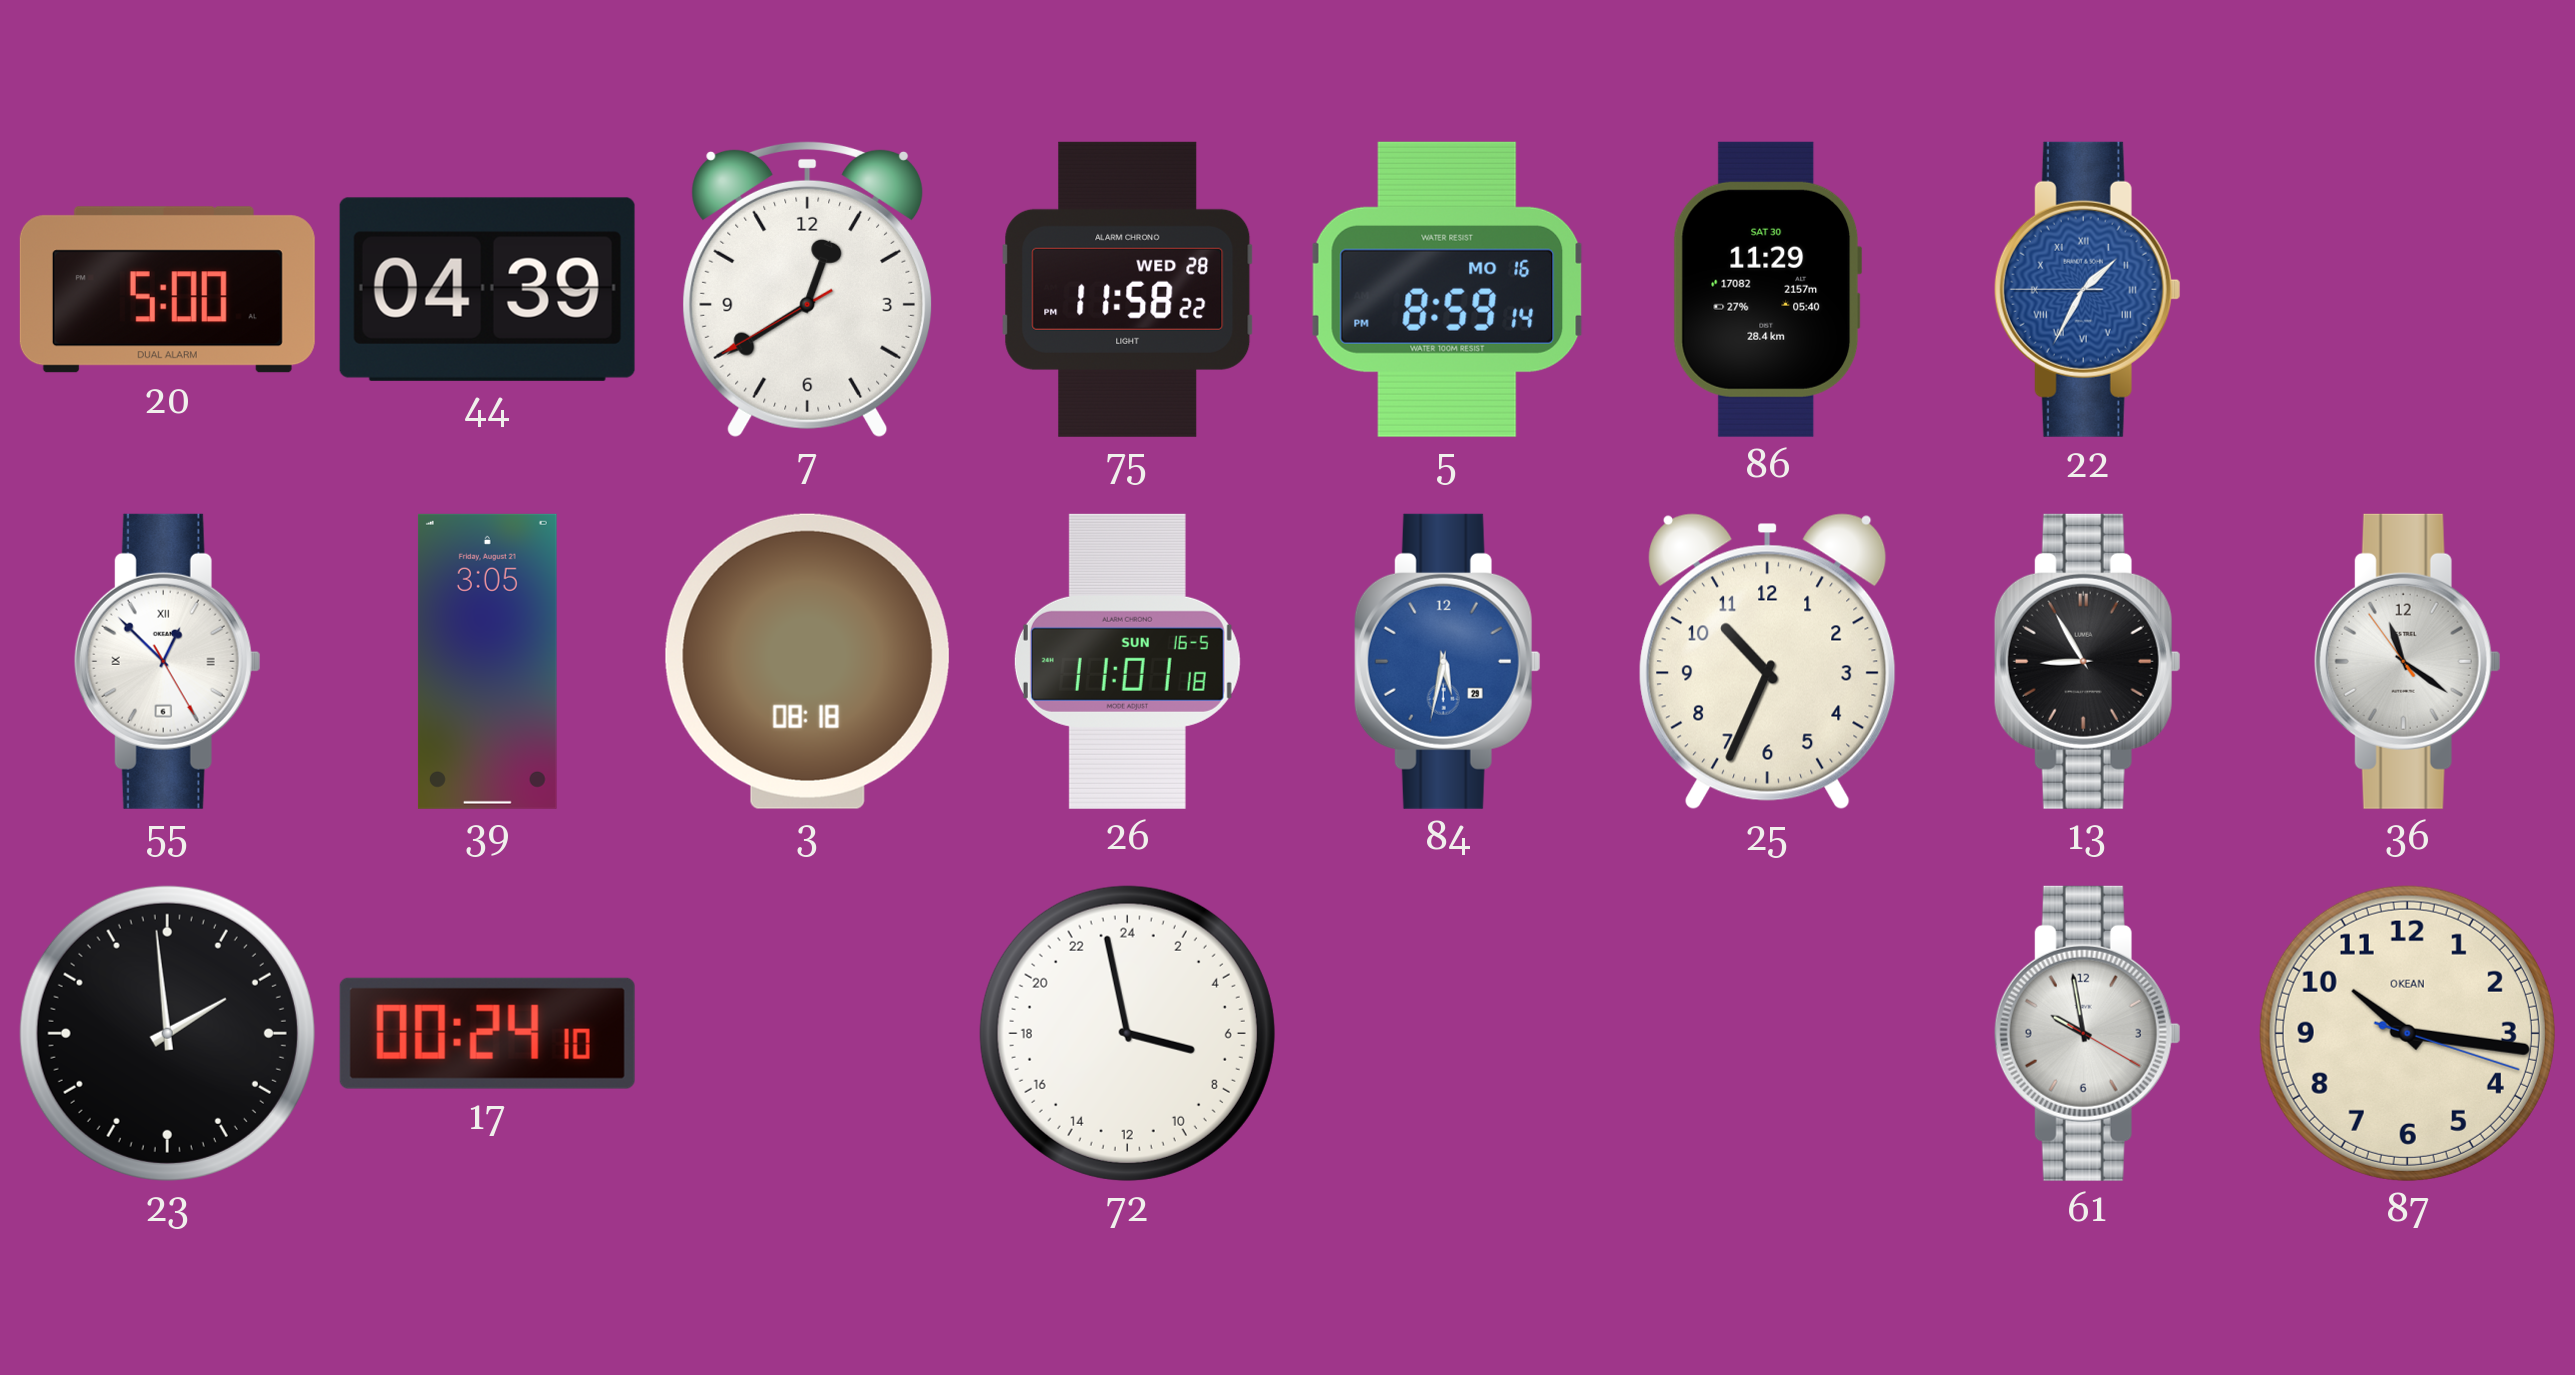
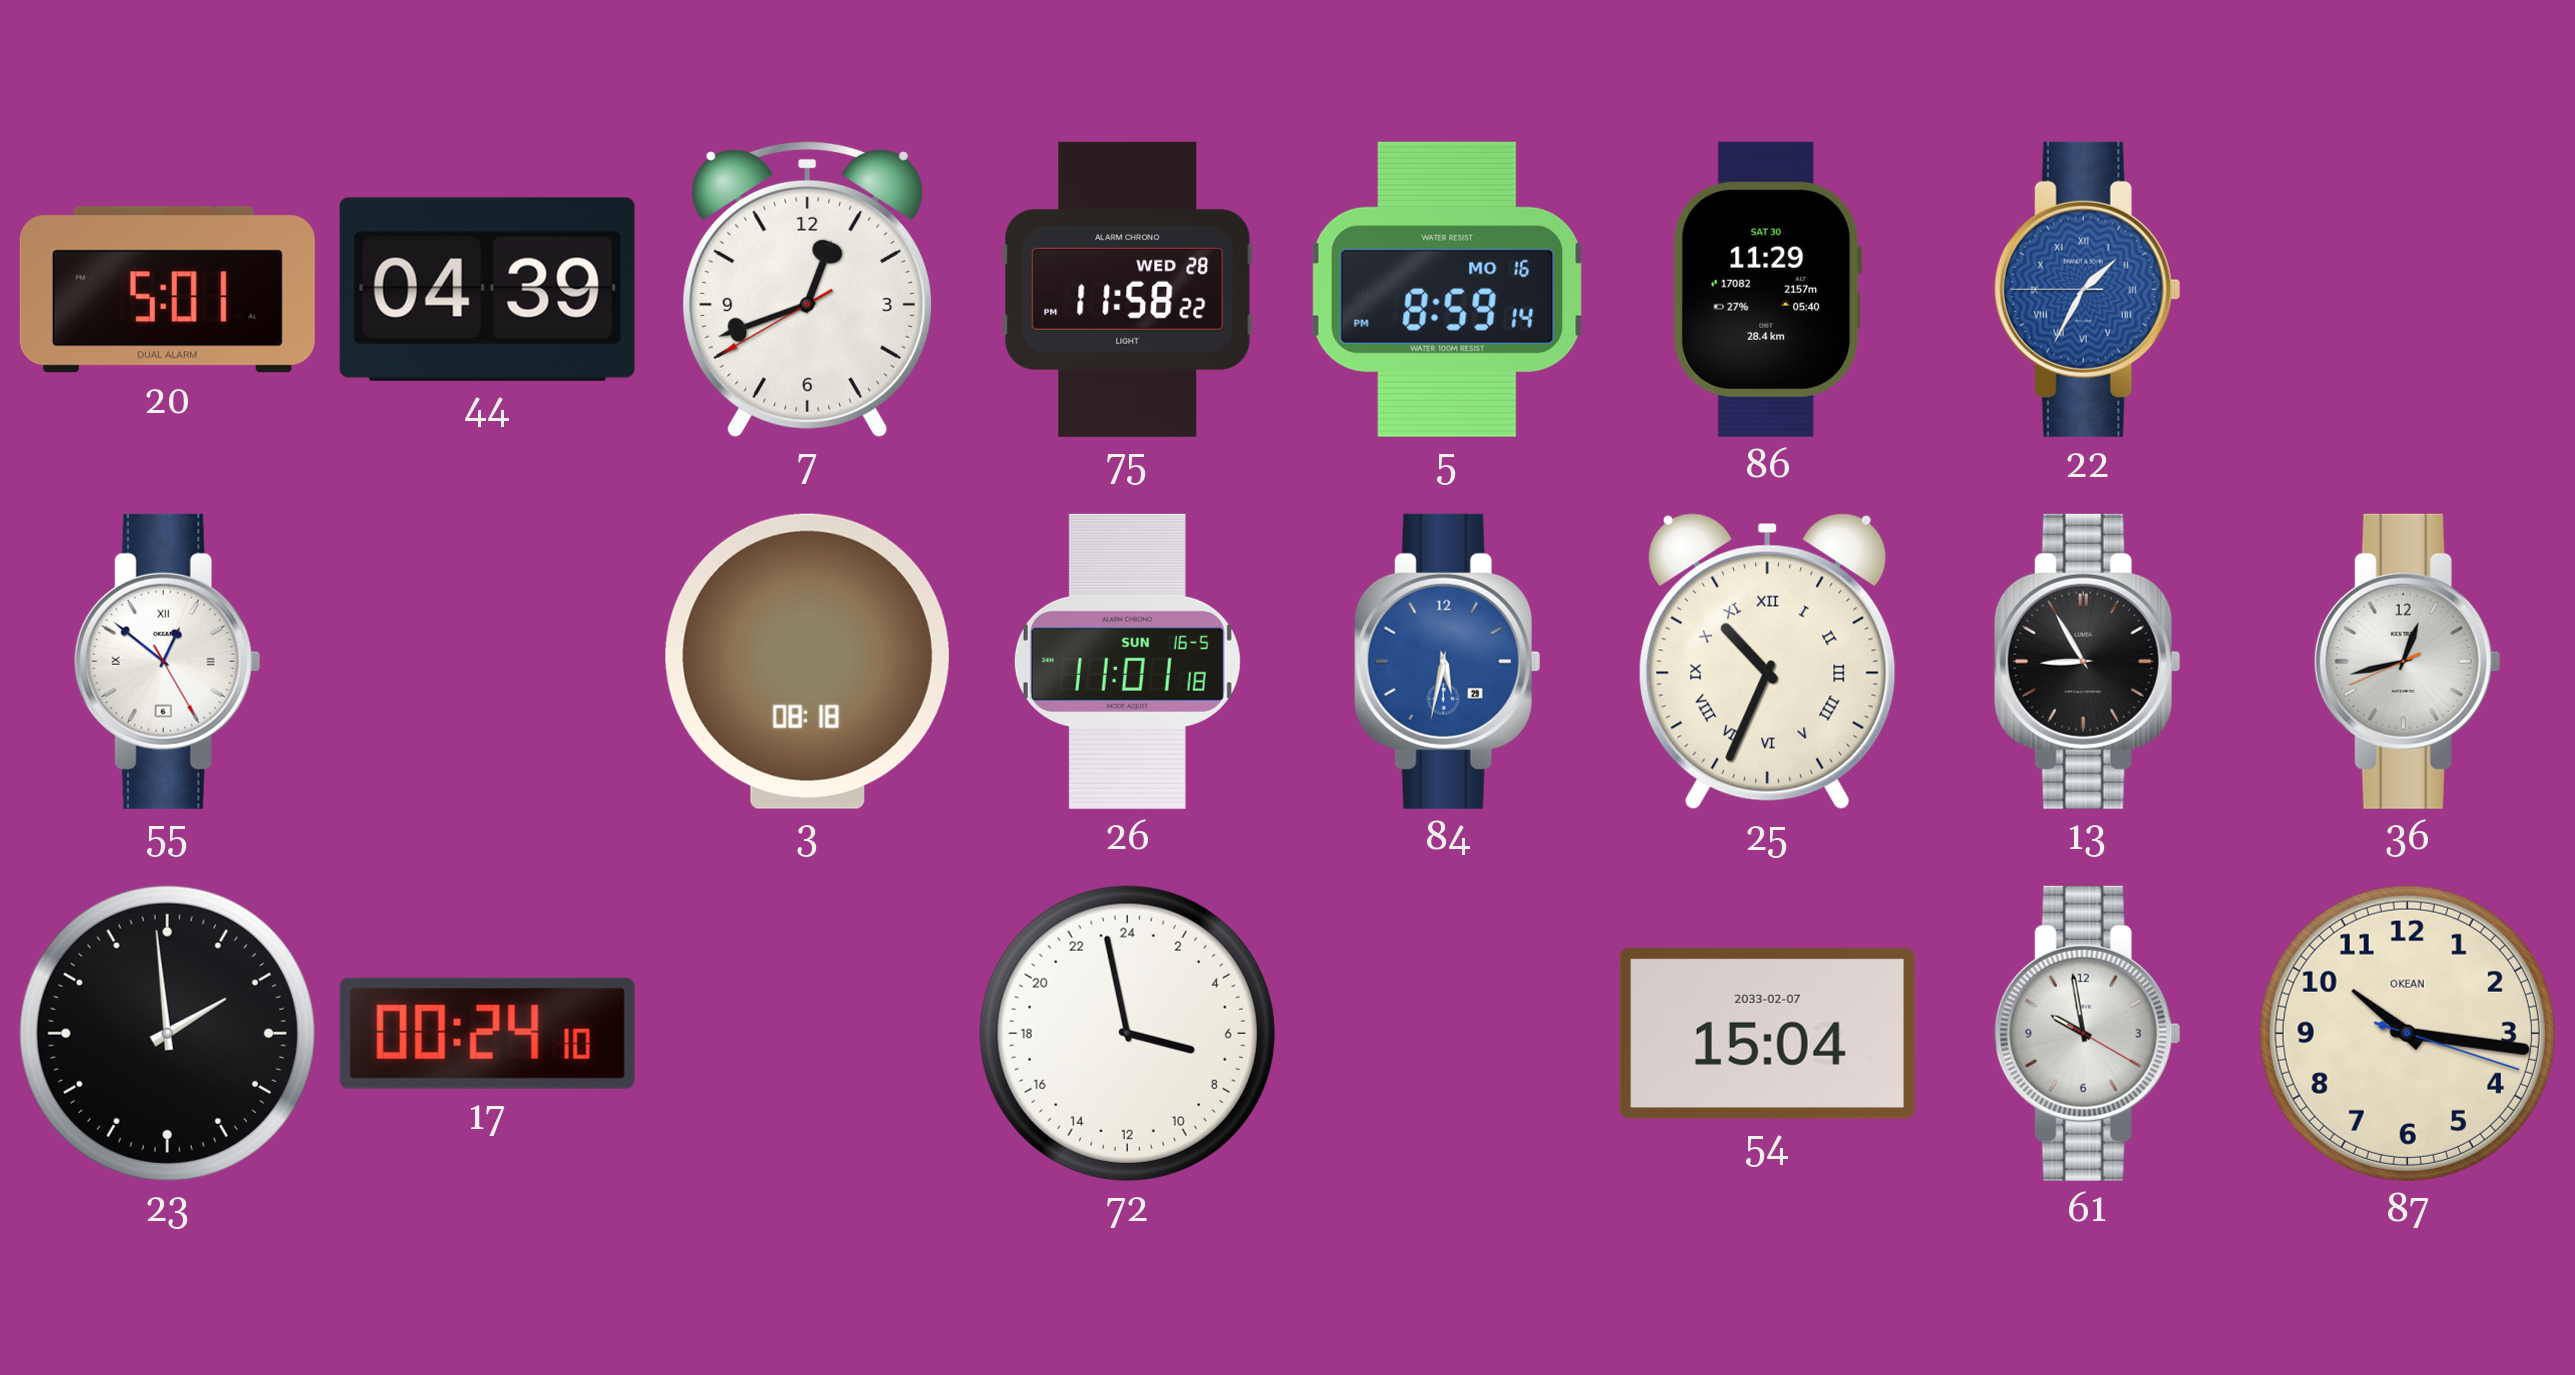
20: 5:00 -> 5:01
7: 12:39 -> 12:41
55: 12:52 -> 12:51
39: 3:05 -> none
25 numerals: Arabic -> Roman
36: 11:20 -> 12:42
54: none -> 15:04
